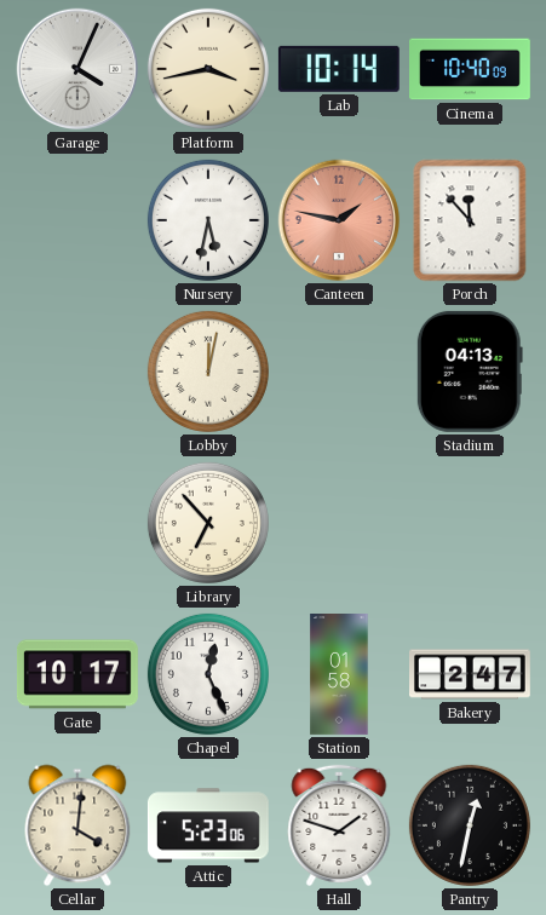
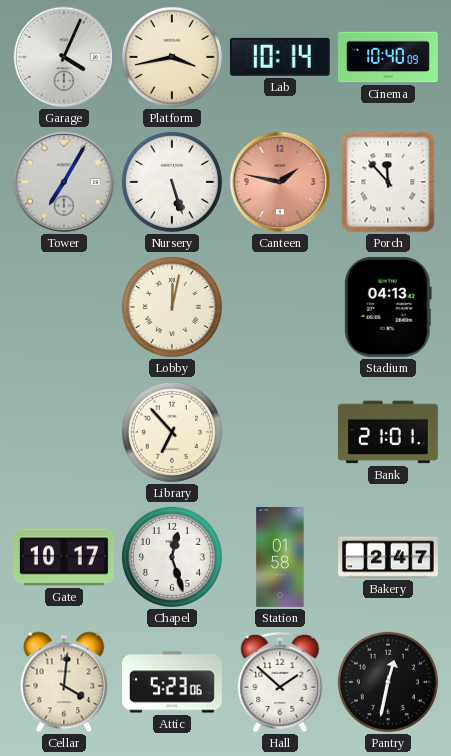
Tower: none -> 7:05
Nursery: 5:32 -> 5:27
Bank: none -> 21:01
Chapel: 12:26 -> 12:27
Hall: 1:48 -> 1:52
